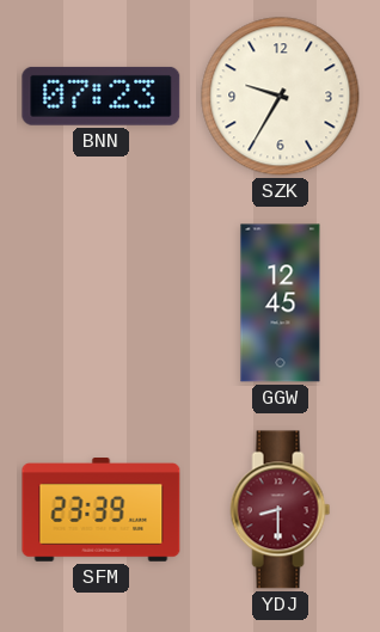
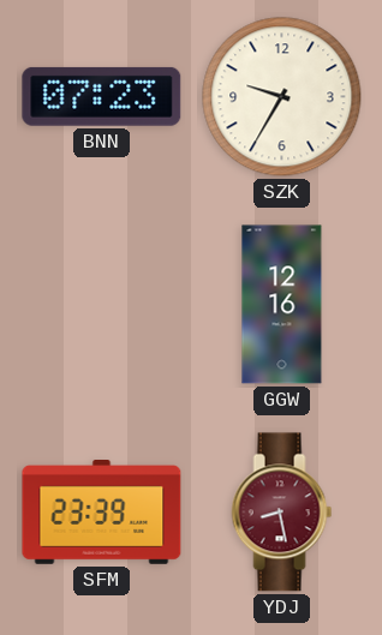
GGW: 12:45 -> 12:16
YDJ: 8:30 -> 8:28
